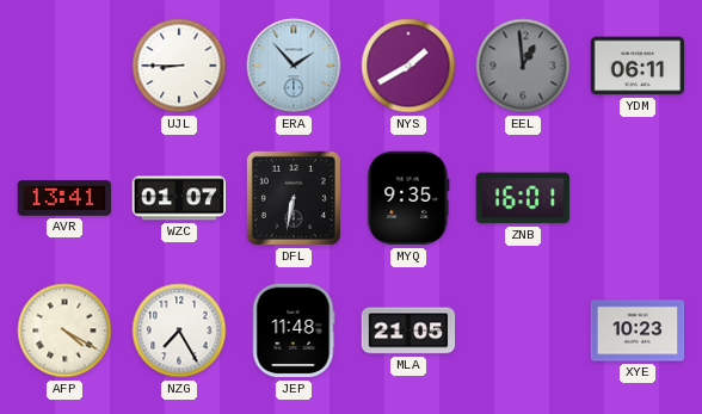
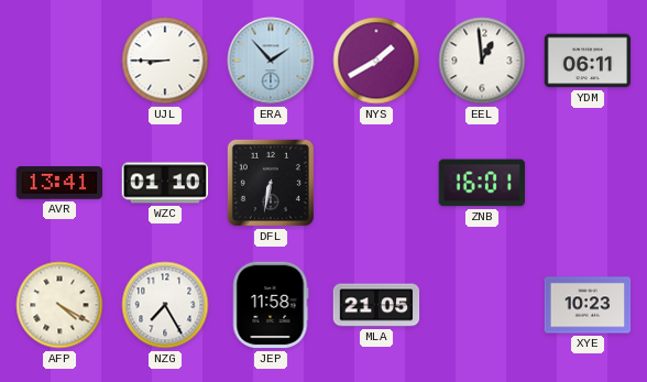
EEL dial: grey -> white
WZC: 01:07 -> 01:10
MYQ: 9:35 -> none
JEP: 11:48 -> 11:58
